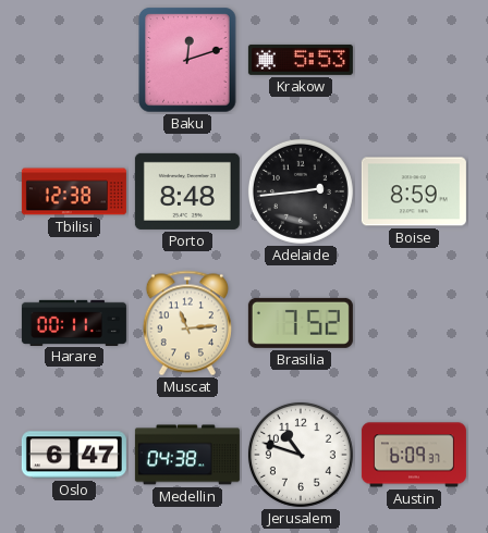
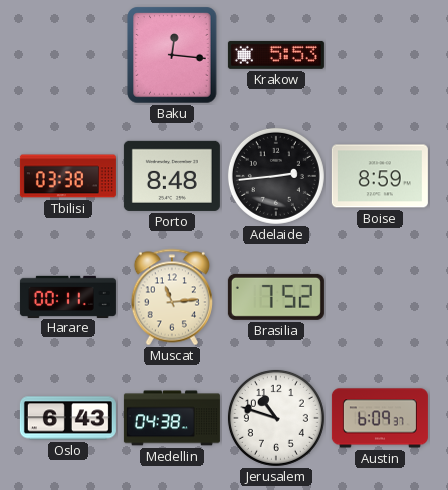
Baku: 12:12 -> 12:16
Tbilisi: 12:38 -> 03:38
Oslo: 6:47 -> 6:43
